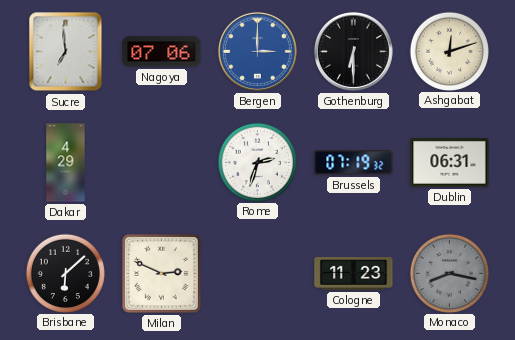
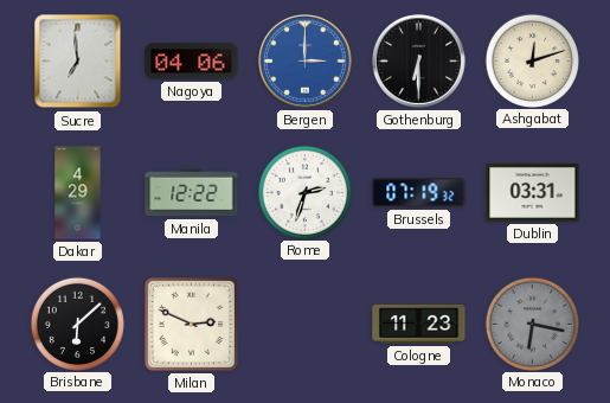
Nagoya: 07:06 -> 04:06
Manila: none -> 12:22
Dublin: 06:31 -> 03:31
Monaco: 8:17 -> 6:17
